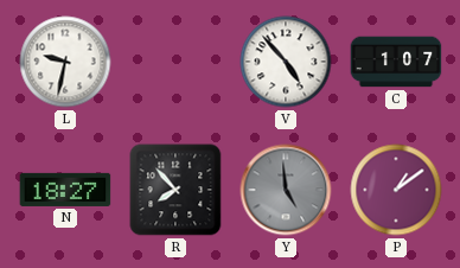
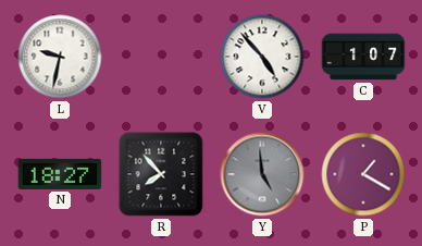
P: 1:09 -> 1:20
